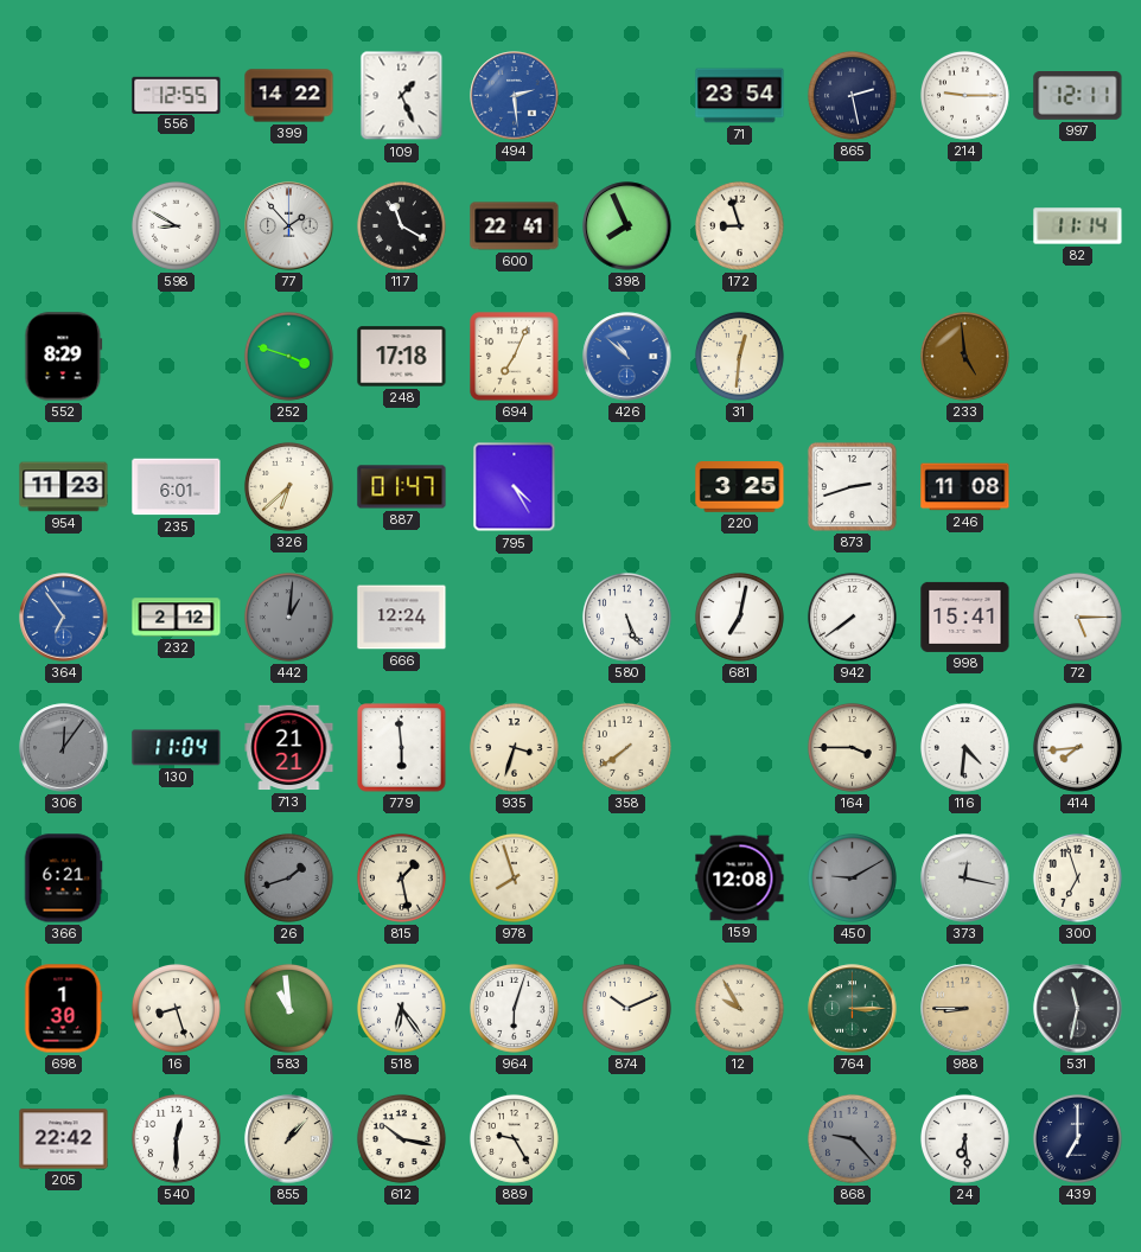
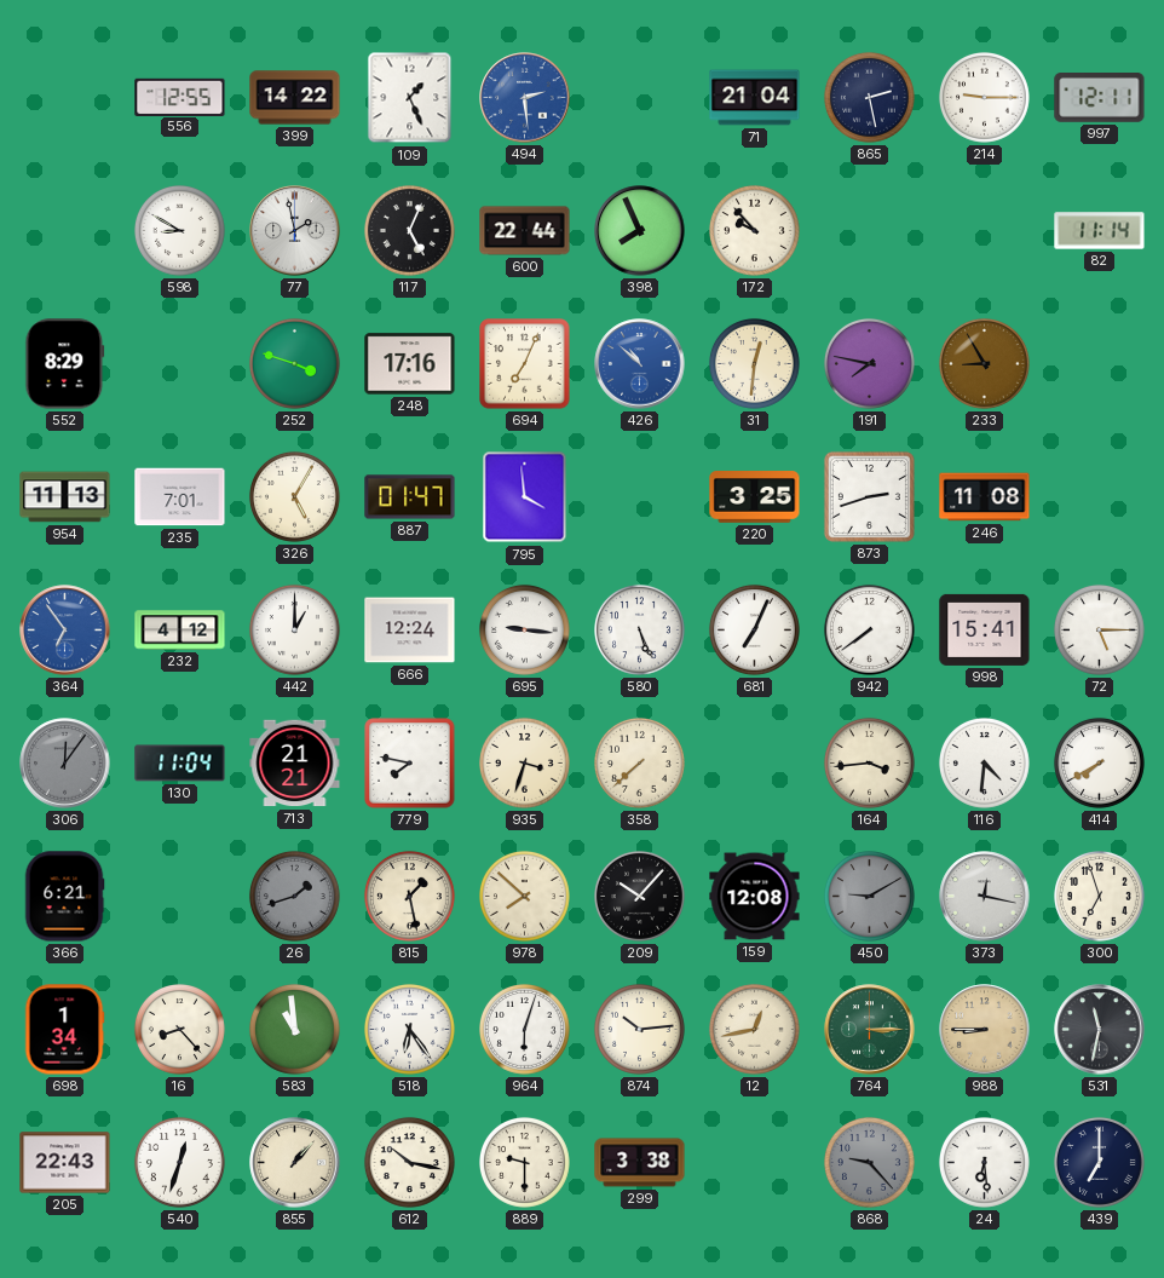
71: 23:54 -> 21:04
77: 1:53 -> 1:58
117: 11:20 -> 5:04
600: 22:41 -> 22:44
172: 8:57 -> 9:53
248: 17:18 -> 17:16
191: none -> 7:47
233: 4:59 -> 8:55
954: 11:23 -> 11:13
235: 6:01 -> 7:01
326: 6:38 -> 5:05
795: 4:25 -> 3:59
232: 2:12 -> 4:12
442: 1:01 -> 1:00
442 dial: grey -> white
695: none -> 9:16
681: 7:02 -> 7:04
779: 5:59 -> 7:47
358: 7:39 -> 7:38
164: 3:45 -> 3:44
414: 7:44 -> 7:40
978: 7:57 -> 7:52
209: none -> 10:07
698: 1:30 -> 1:34
16: 8:27 -> 8:23
874: 10:11 -> 10:14
12: 9:55 -> 12:43
205: 22:42 -> 22:43
540: 12:30 -> 12:33
889: 9:25 -> 9:30
299: none -> 3:38
